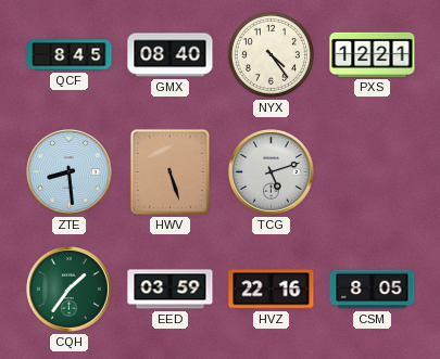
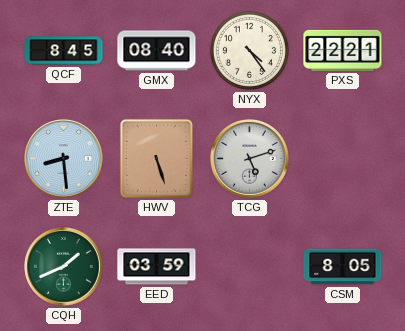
PXS: 12:21 -> 22:21
CQH: 1:36 -> 1:41
HVZ: 22:16 -> none
